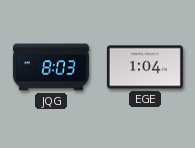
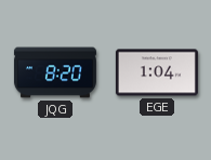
JQG: 8:03 -> 8:20
